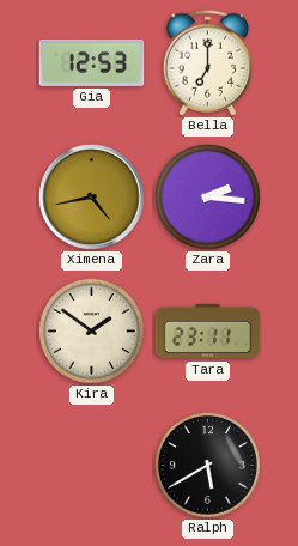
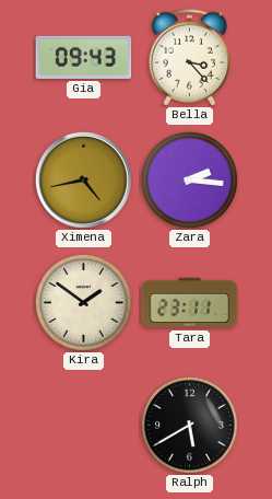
Gia: 12:53 -> 09:43
Bella: 7:00 -> 3:23
